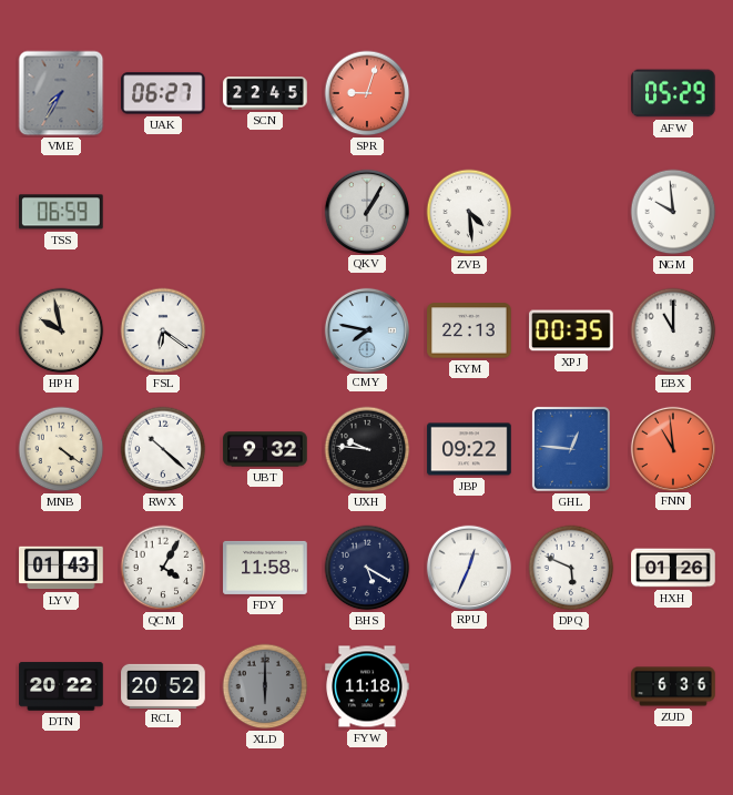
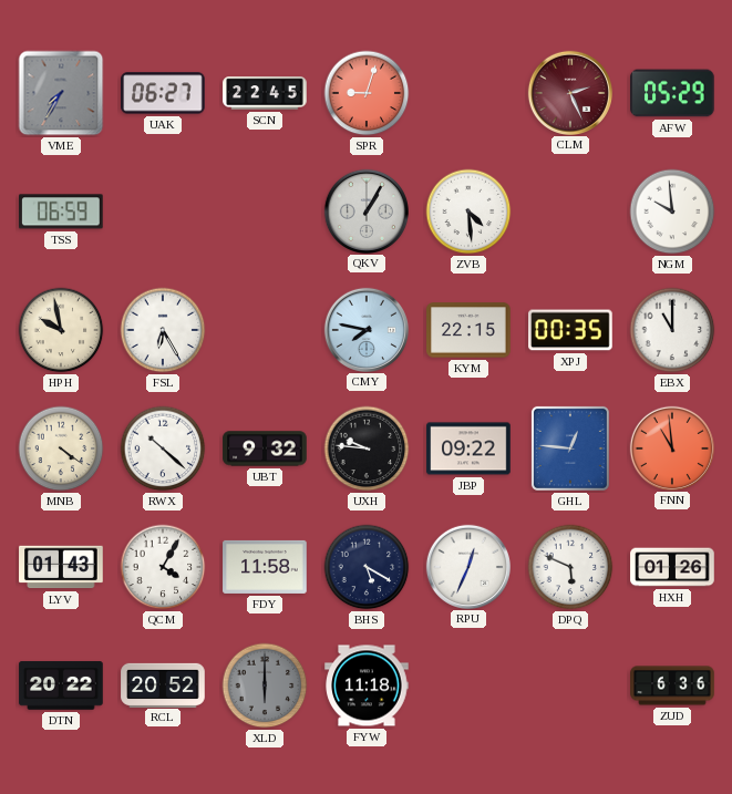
CLM: none -> 2:26
FSL: 6:21 -> 6:25
KYM: 22:13 -> 22:15
